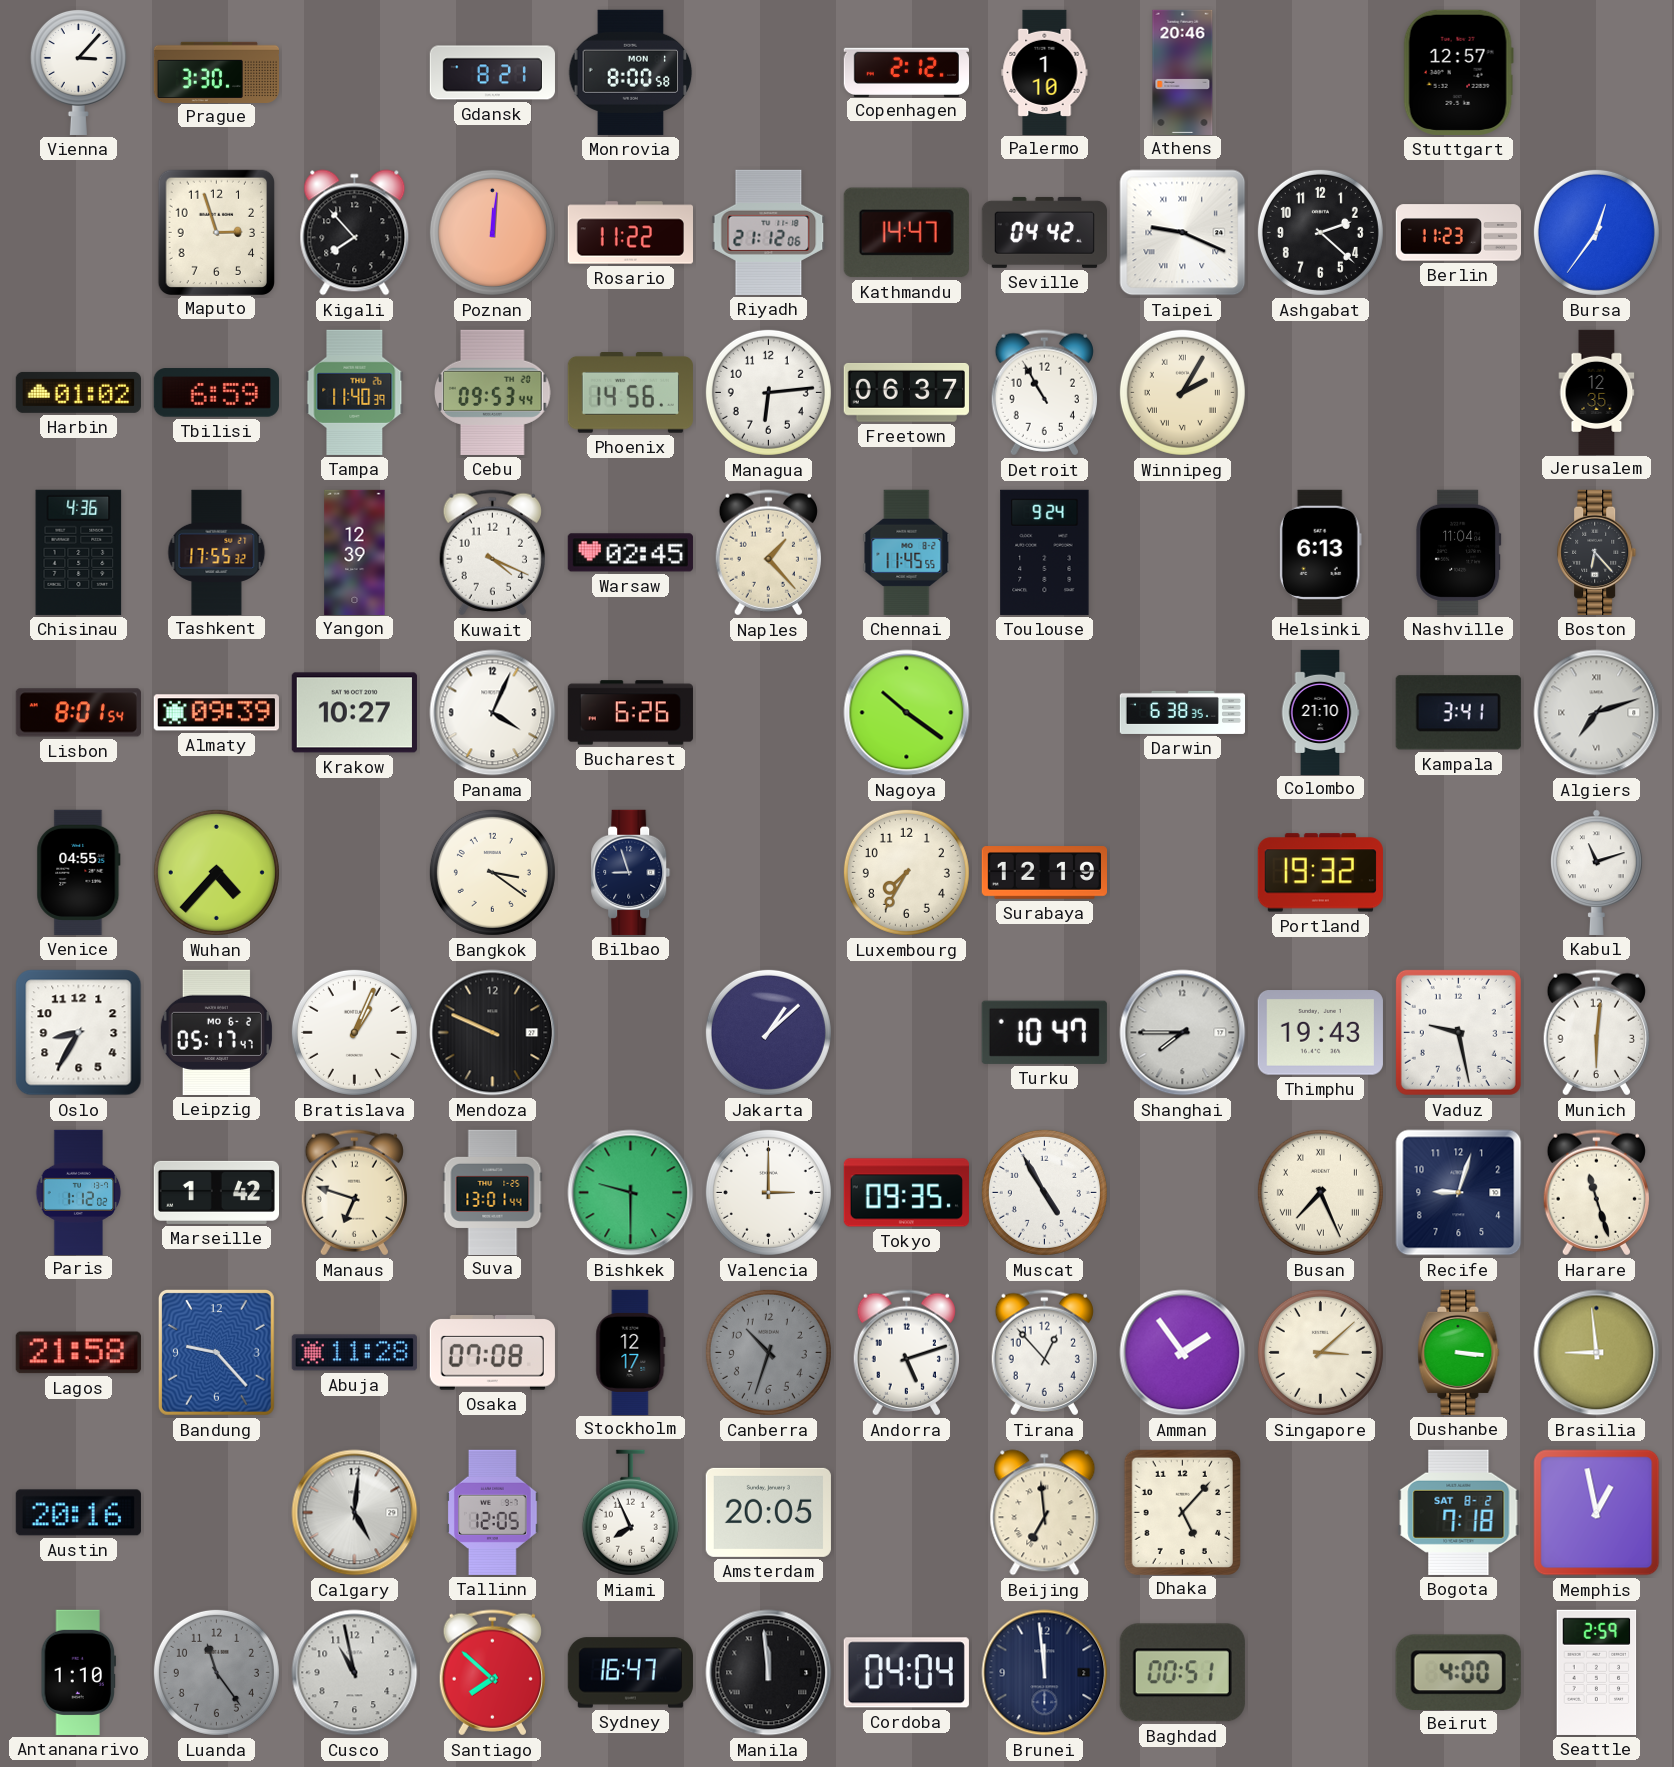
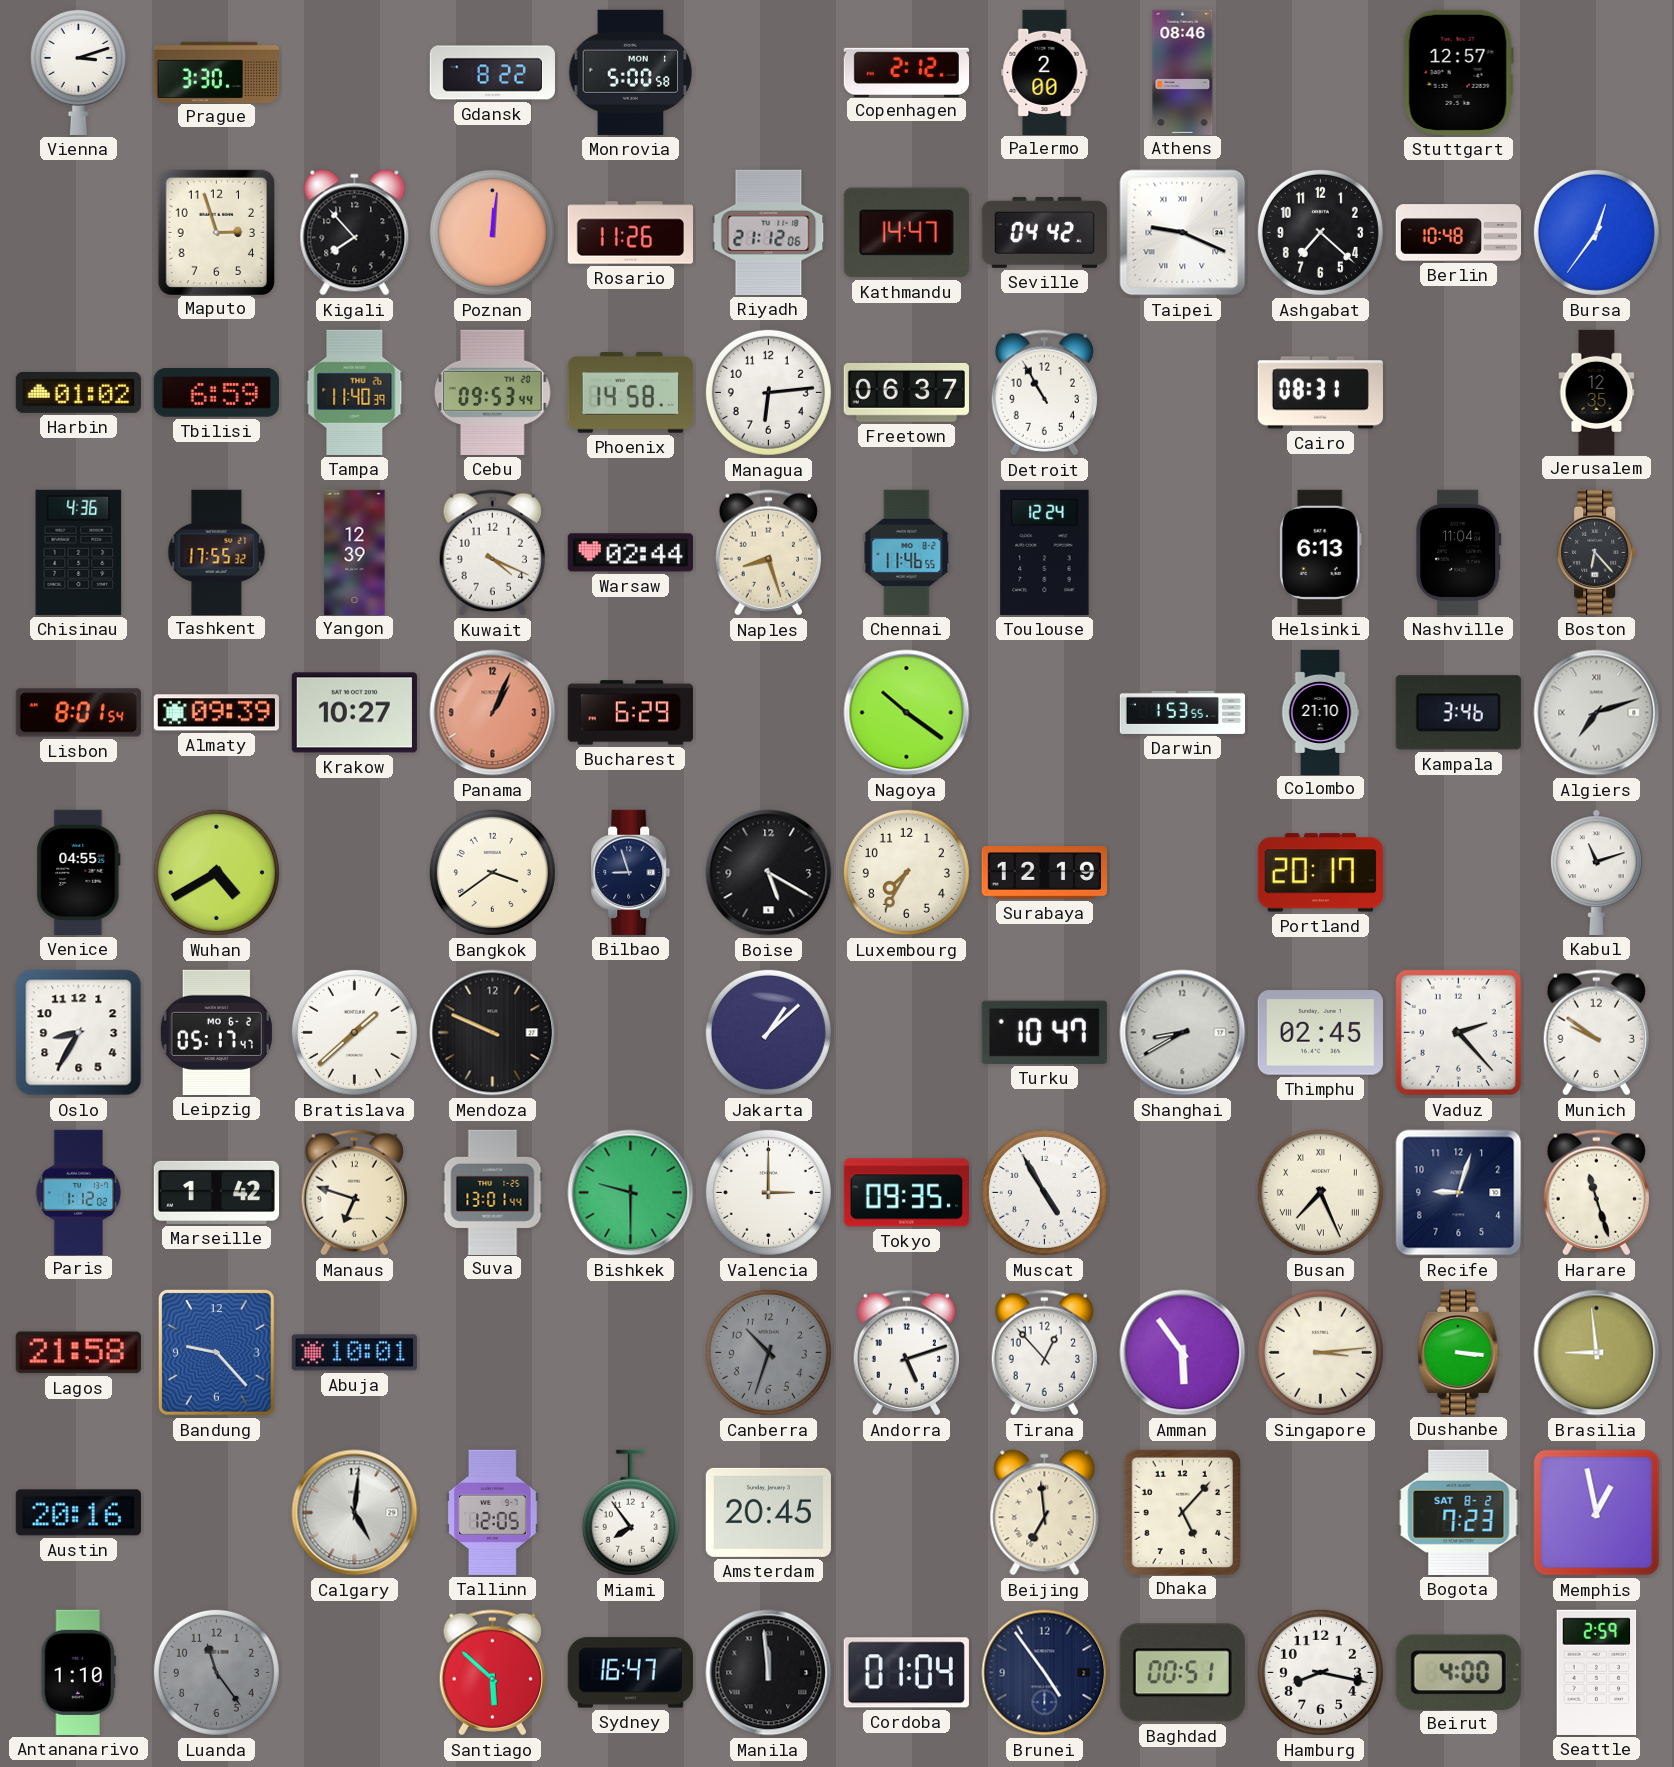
Vienna: 3:07 -> 3:12
Gdansk: 8:21 -> 8:22
Monrovia: 8:00 -> 5:00
Palermo: 1:10 -> 2:00
Athens: 20:46 -> 08:46
Rosario: 11:22 -> 11:26
Ashgabat: 2:22 -> 7:22
Berlin: 11:23 -> 10:48
Phoenix: 14:56 -> 14:58
Winnipeg: 2:05 -> none
Cairo: none -> 08:31
Warsaw: 02:45 -> 02:44
Naples: 1:23 -> 8:27
Chennai: 11:45 -> 11:46
Toulouse: 9:24 -> 12:24
Panama: 4:04 -> 1:04
Panama dial: white -> salmon
Bucharest: 6:26 -> 6:29
Darwin: 6:38 -> 1:53
Kampala: 3:41 -> 3:46
Wuhan: 4:37 -> 4:40
Bangkok: 3:21 -> 3:39
Boise: none -> 5:20
Portland: 19:32 -> 20:17
Bratislava: 1:04 -> 1:38
Shanghai: 7:45 -> 8:40
Thimphu: 19:43 -> 02:45
Vaduz: 9:28 -> 2:23
Munich: 6:01 -> 9:51
Abuja: 11:28 -> 10:01
Osaka: 07:08 -> none
Stockholm: 12:17 -> none
Amman: 1:54 -> 5:54
Singapore: 3:08 -> 3:14
Miami: 7:56 -> 7:54
Amsterdam: 20:05 -> 20:45
Bogota: 7:18 -> 7:23
Cusco: 10:58 -> none
Santiago: 7:52 -> 5:52
Cordoba: 04:04 -> 01:04
Brunei: 11:59 -> 4:54
Hamburg: none -> 8:17
